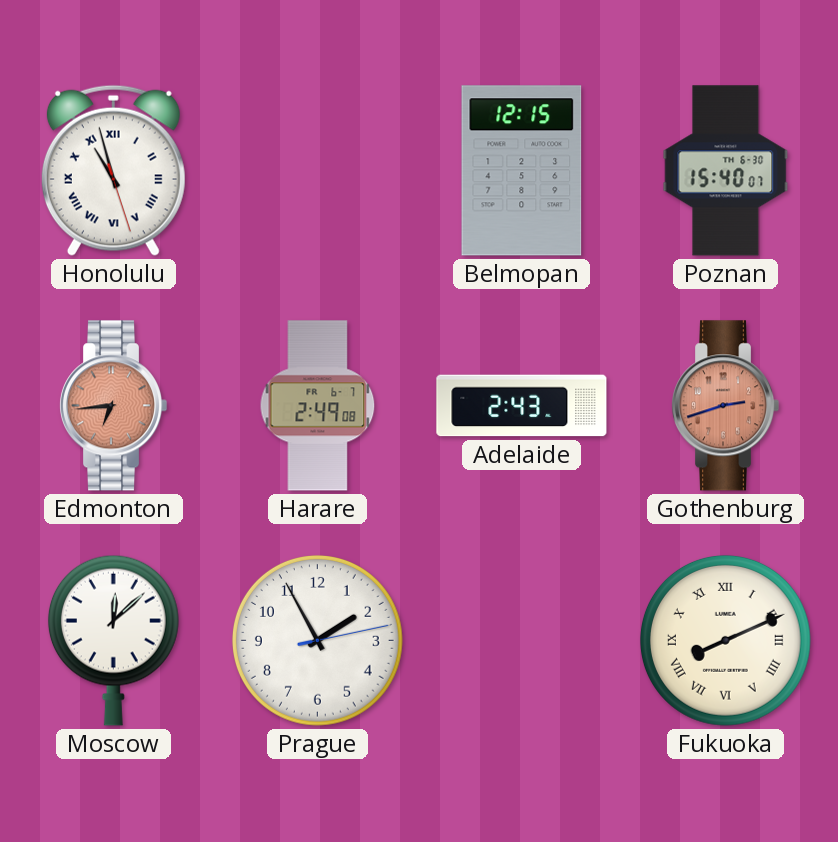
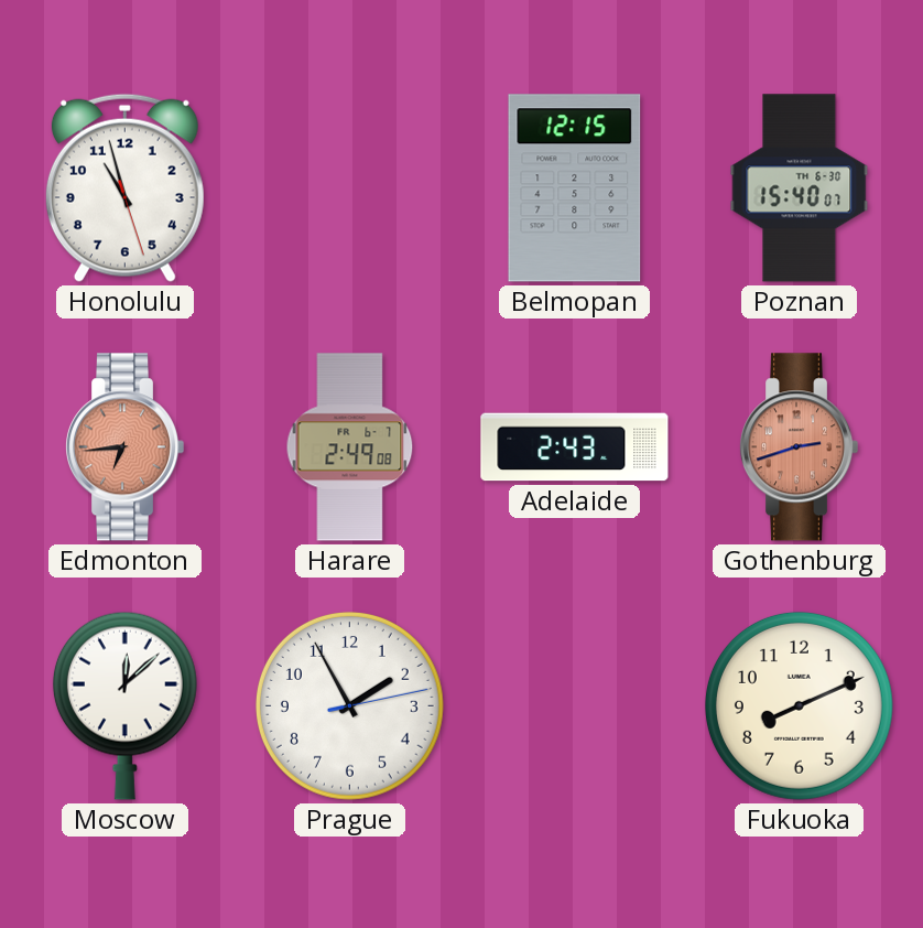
Honolulu numerals: Roman -> Arabic
Fukuoka numerals: Roman -> Arabic
